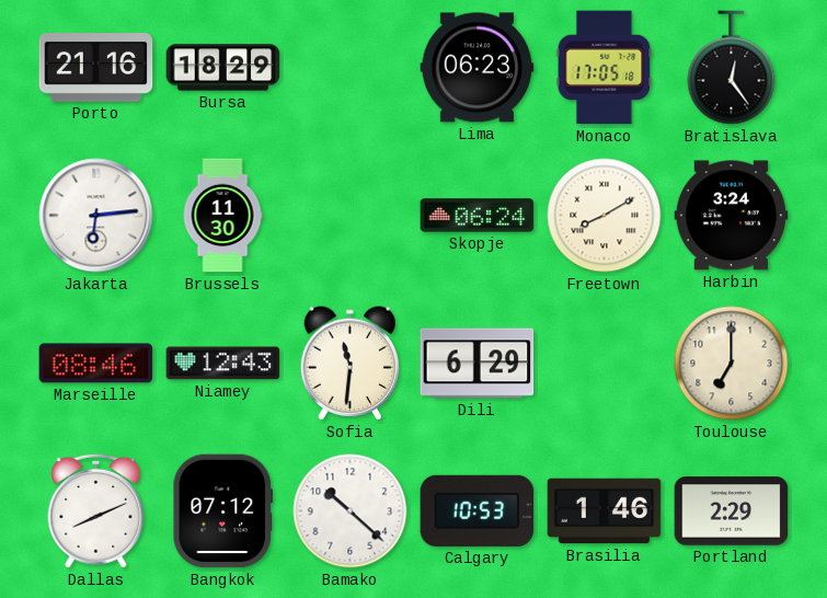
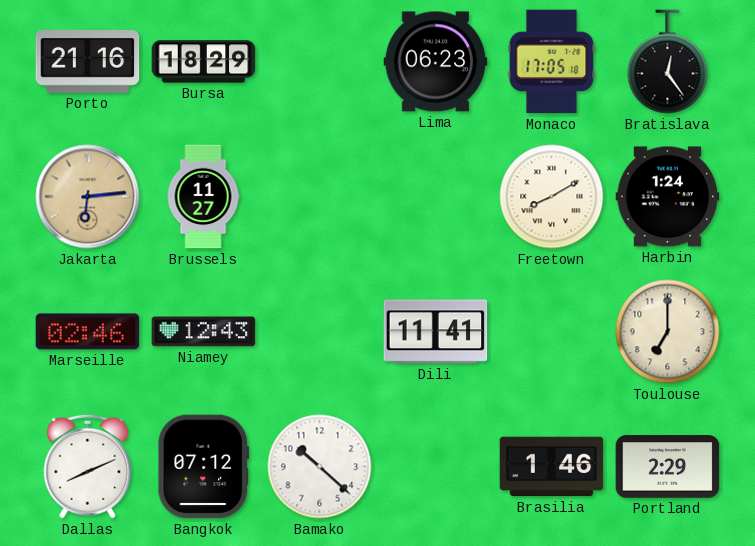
Jakarta dial: white -> champagne
Brussels: 11:30 -> 11:27
Skopje: 06:24 -> none
Harbin: 3:24 -> 1:24
Marseille: 08:46 -> 02:46
Sofia: 11:31 -> none
Dili: 6:29 -> 11:41
Calgary: 10:53 -> none
